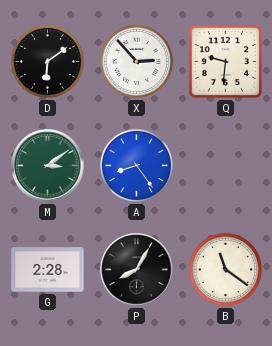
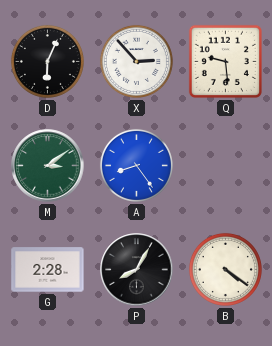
D: 6:09 -> 6:04
Q: 9:31 -> 9:29
B: 11:21 -> 4:21
